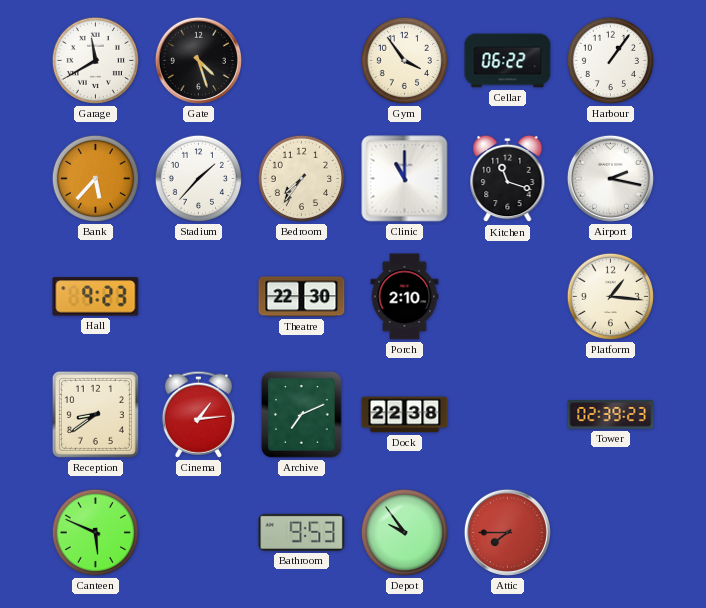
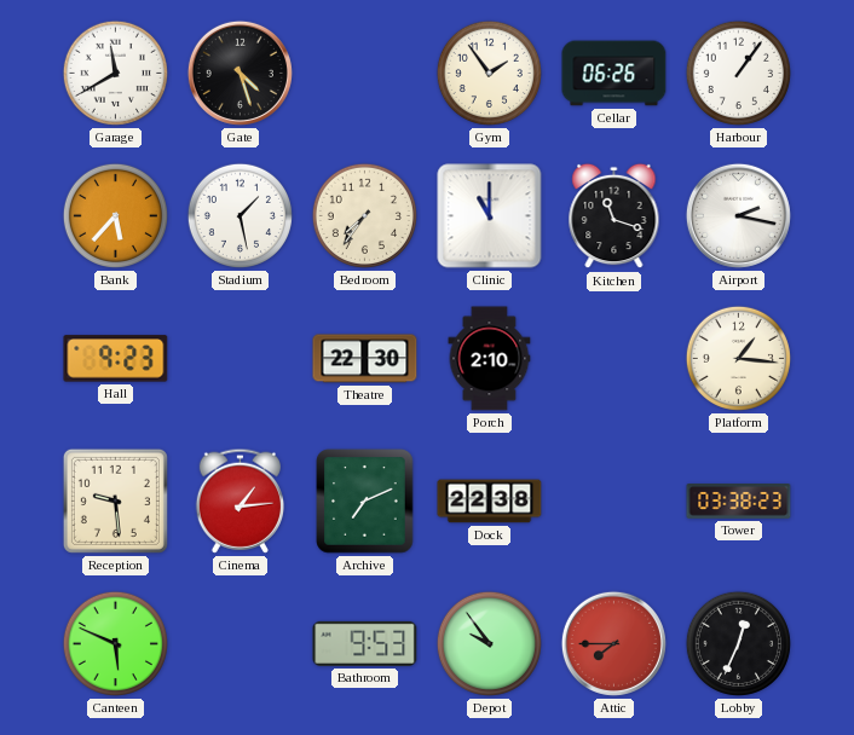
Gym: 3:54 -> 1:54
Cellar: 06:22 -> 06:26
Stadium: 1:37 -> 1:28
Reception: 8:39 -> 9:29
Tower: 02:39 -> 03:38
Lobby: none -> 12:34
